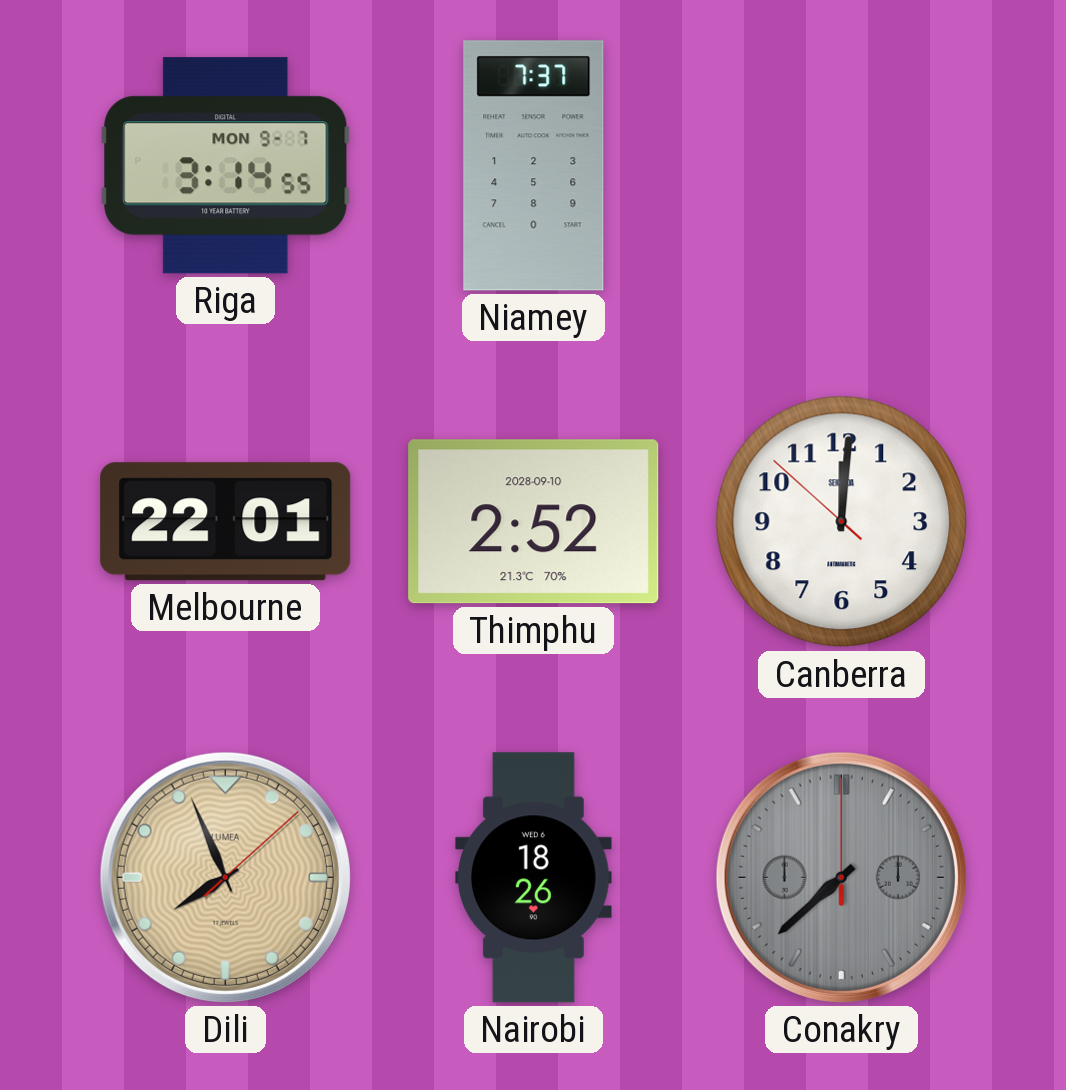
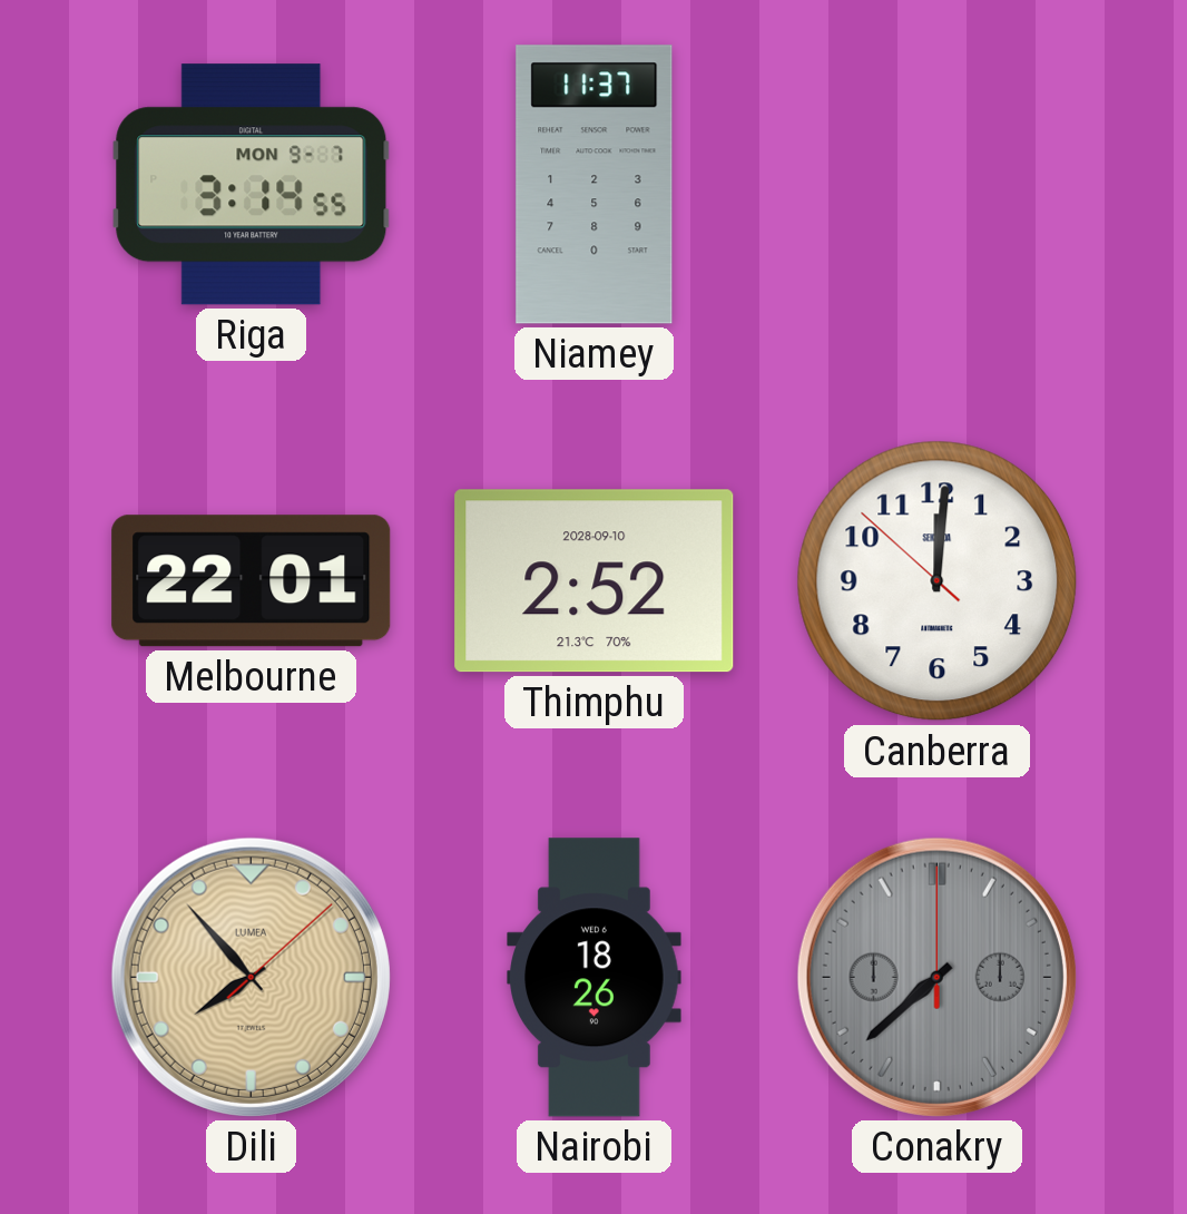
Niamey: 7:37 -> 11:37
Dili: 7:56 -> 7:53
